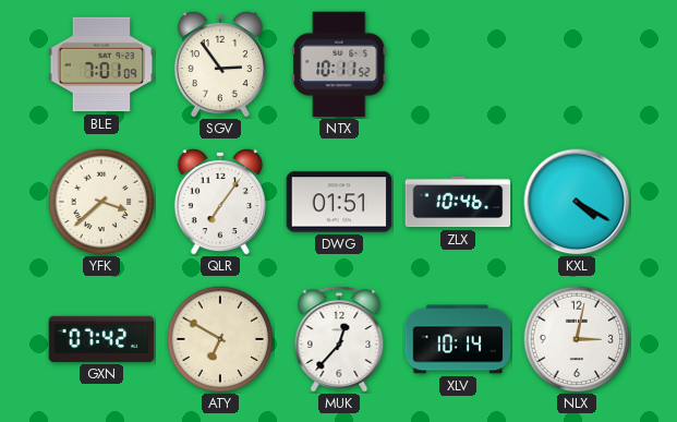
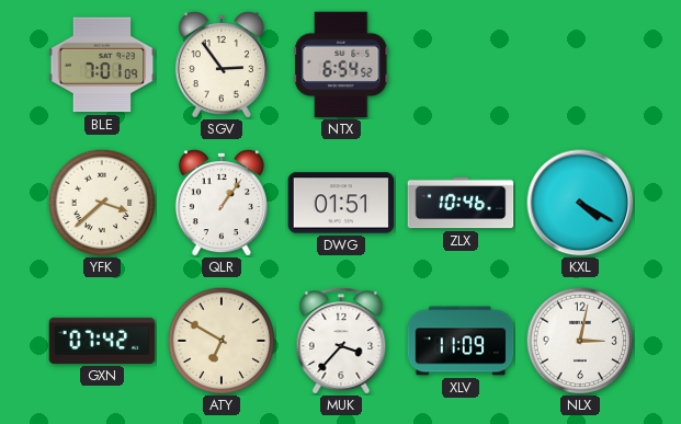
NTX: 10:11 -> 6:54
QLR: 7:06 -> 1:06
MUK: 12:37 -> 3:37
XLV: 10:14 -> 11:09
